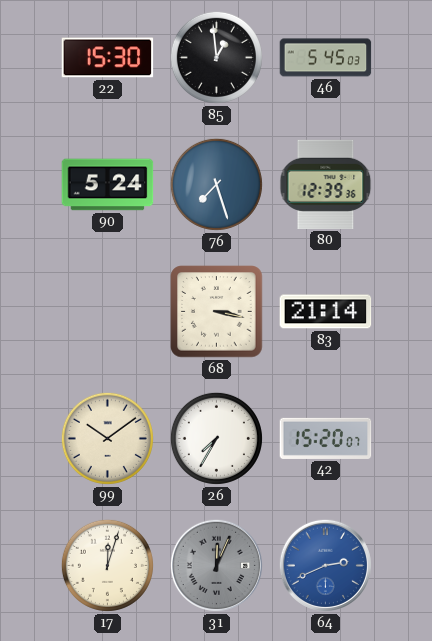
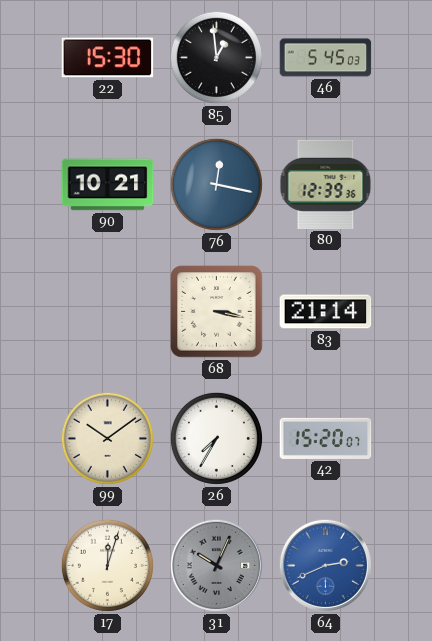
90: 5:24 -> 10:21
76: 7:27 -> 12:17
31: 12:04 -> 10:04
